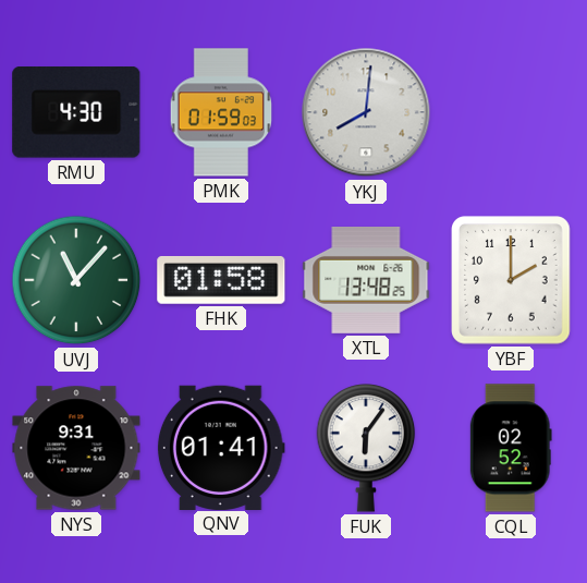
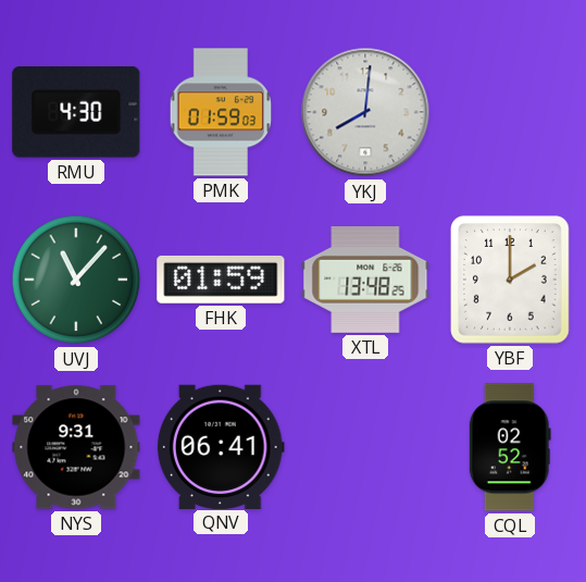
FHK: 01:58 -> 01:59
QNV: 01:41 -> 06:41
FUK: 6:06 -> none
